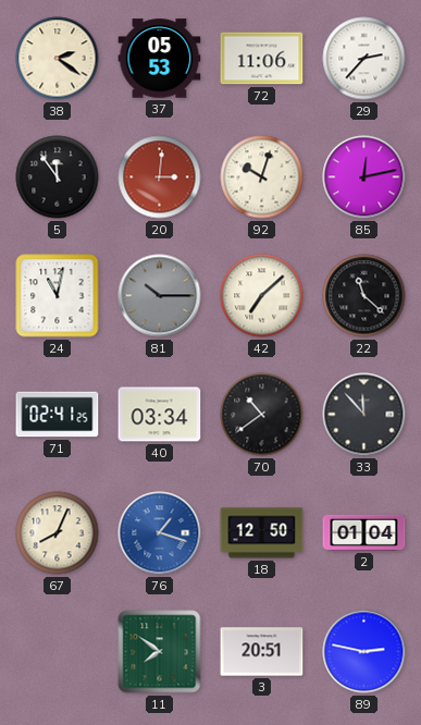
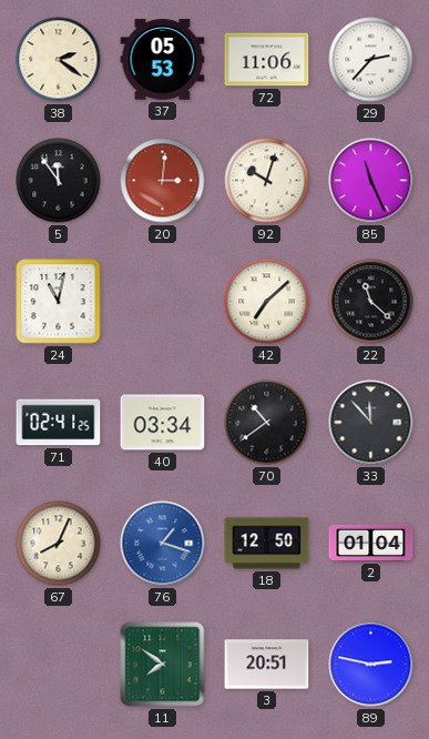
85: 12:13 -> 11:26
81: 10:15 -> none
